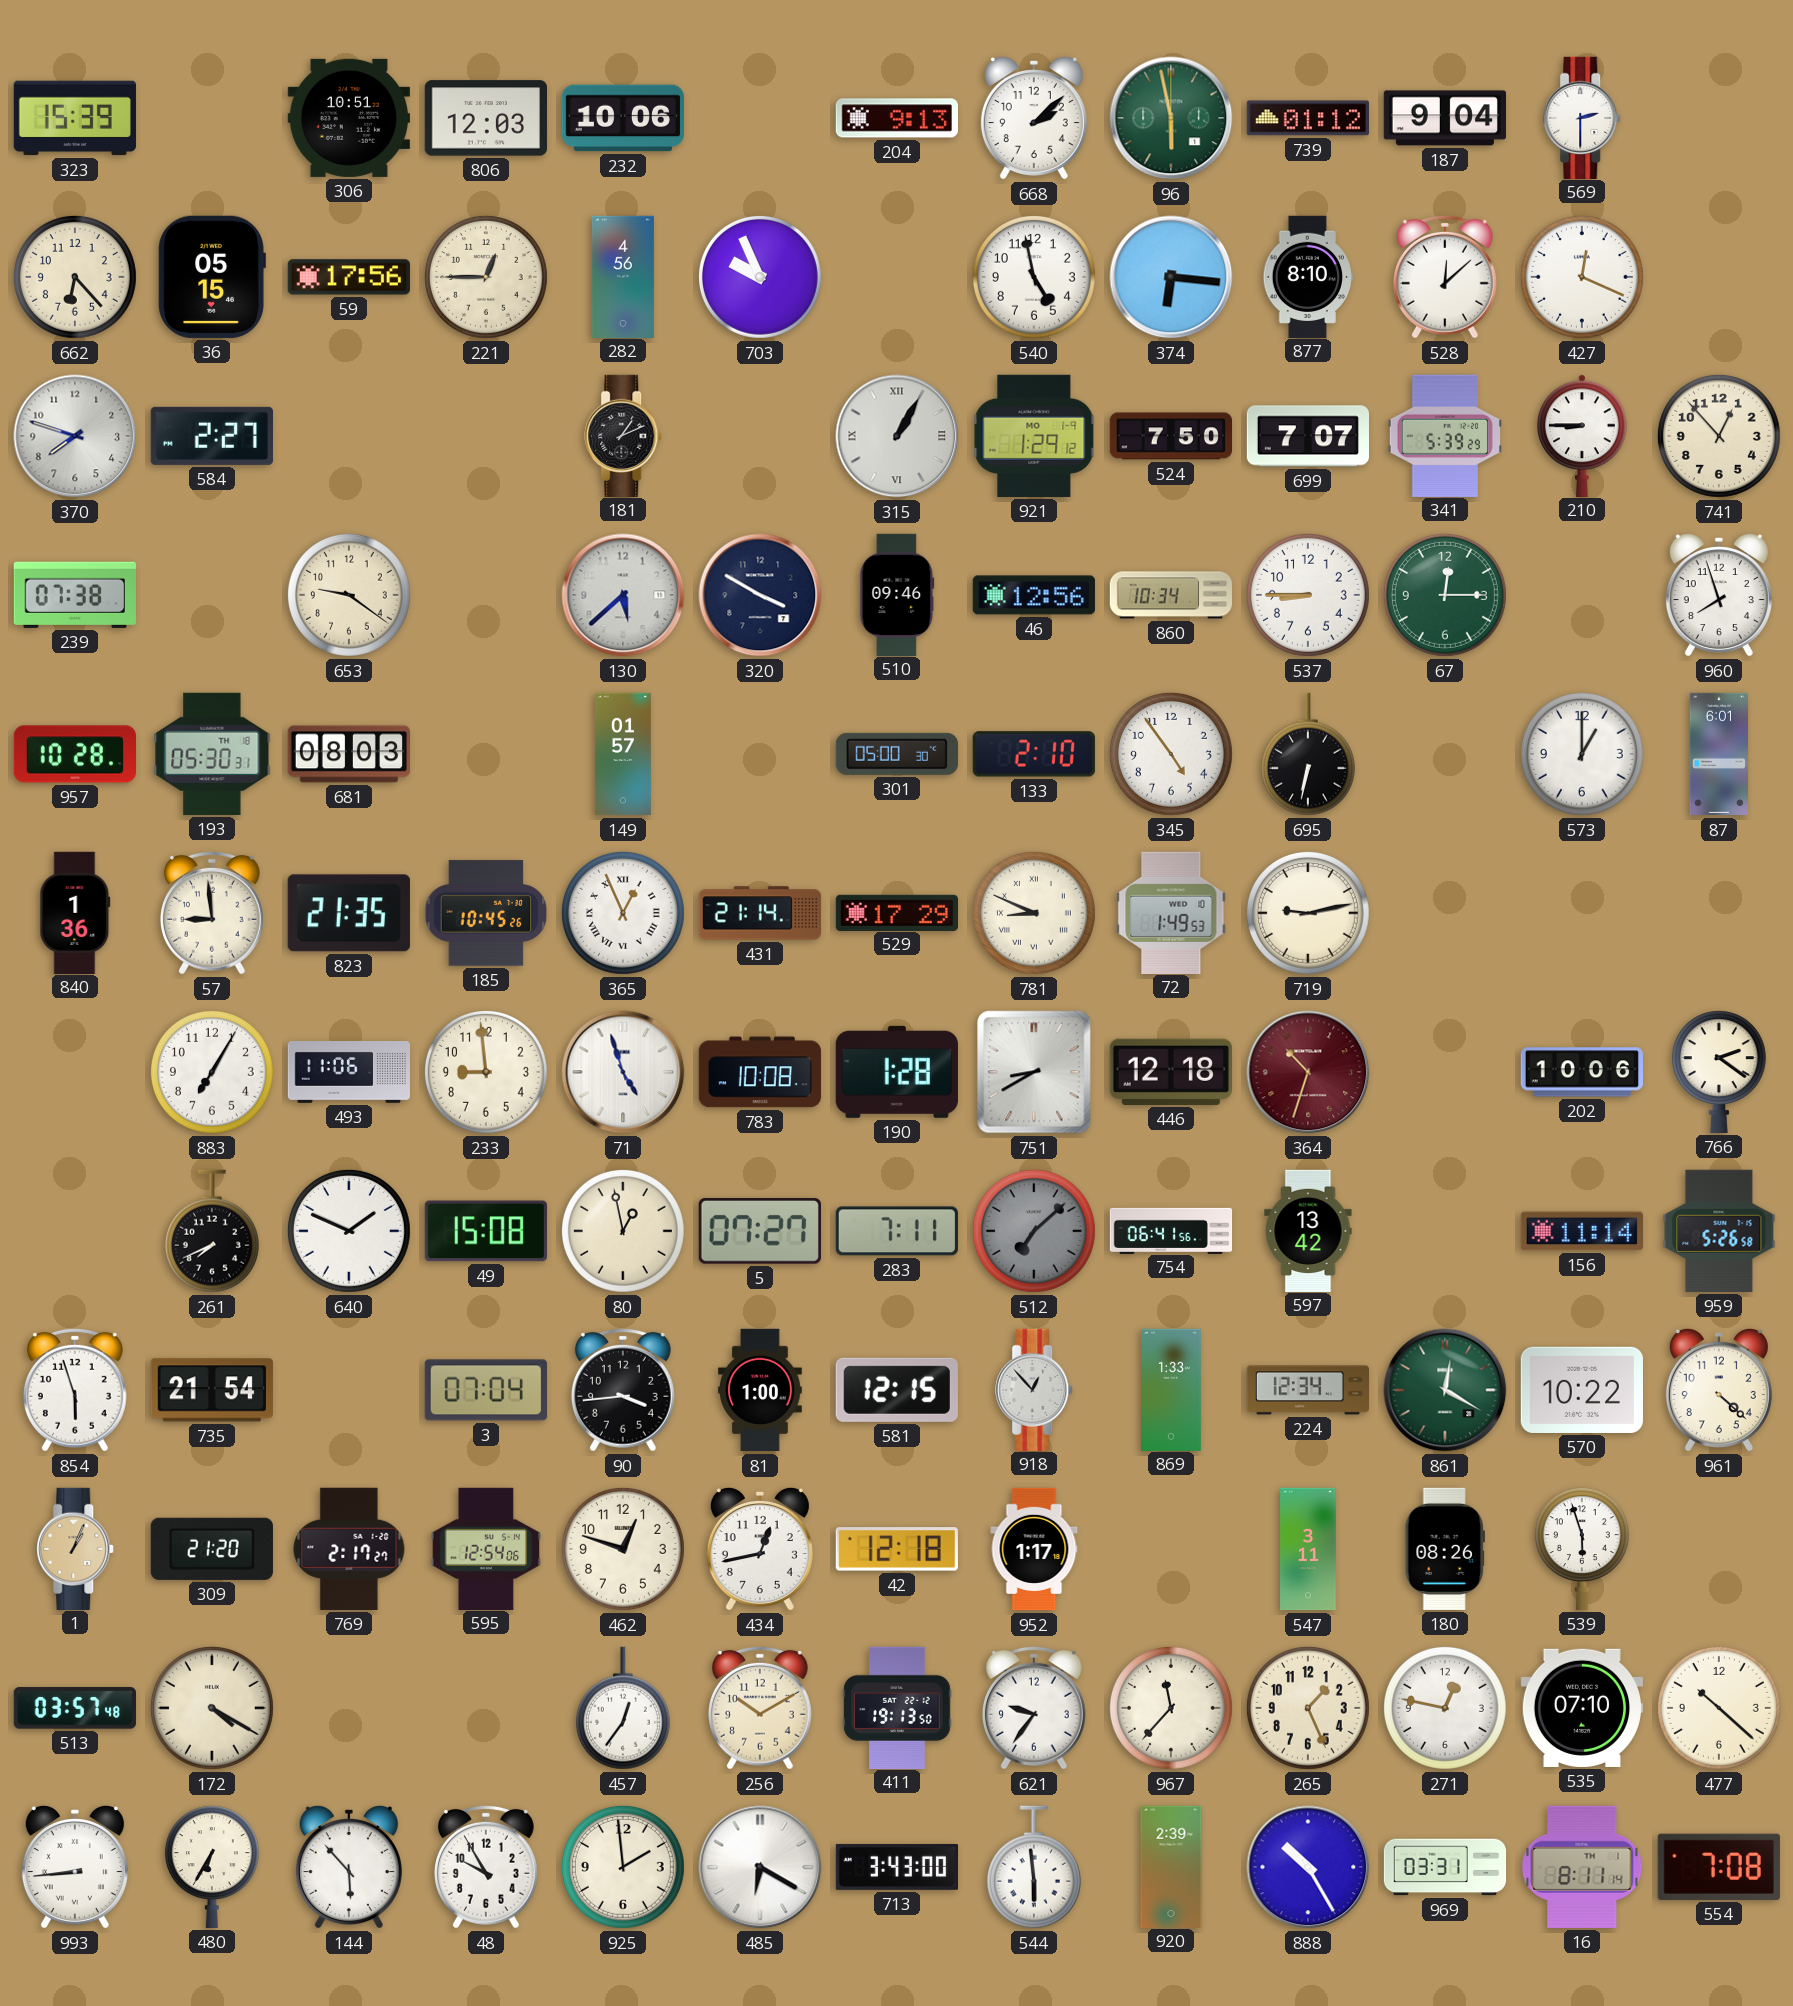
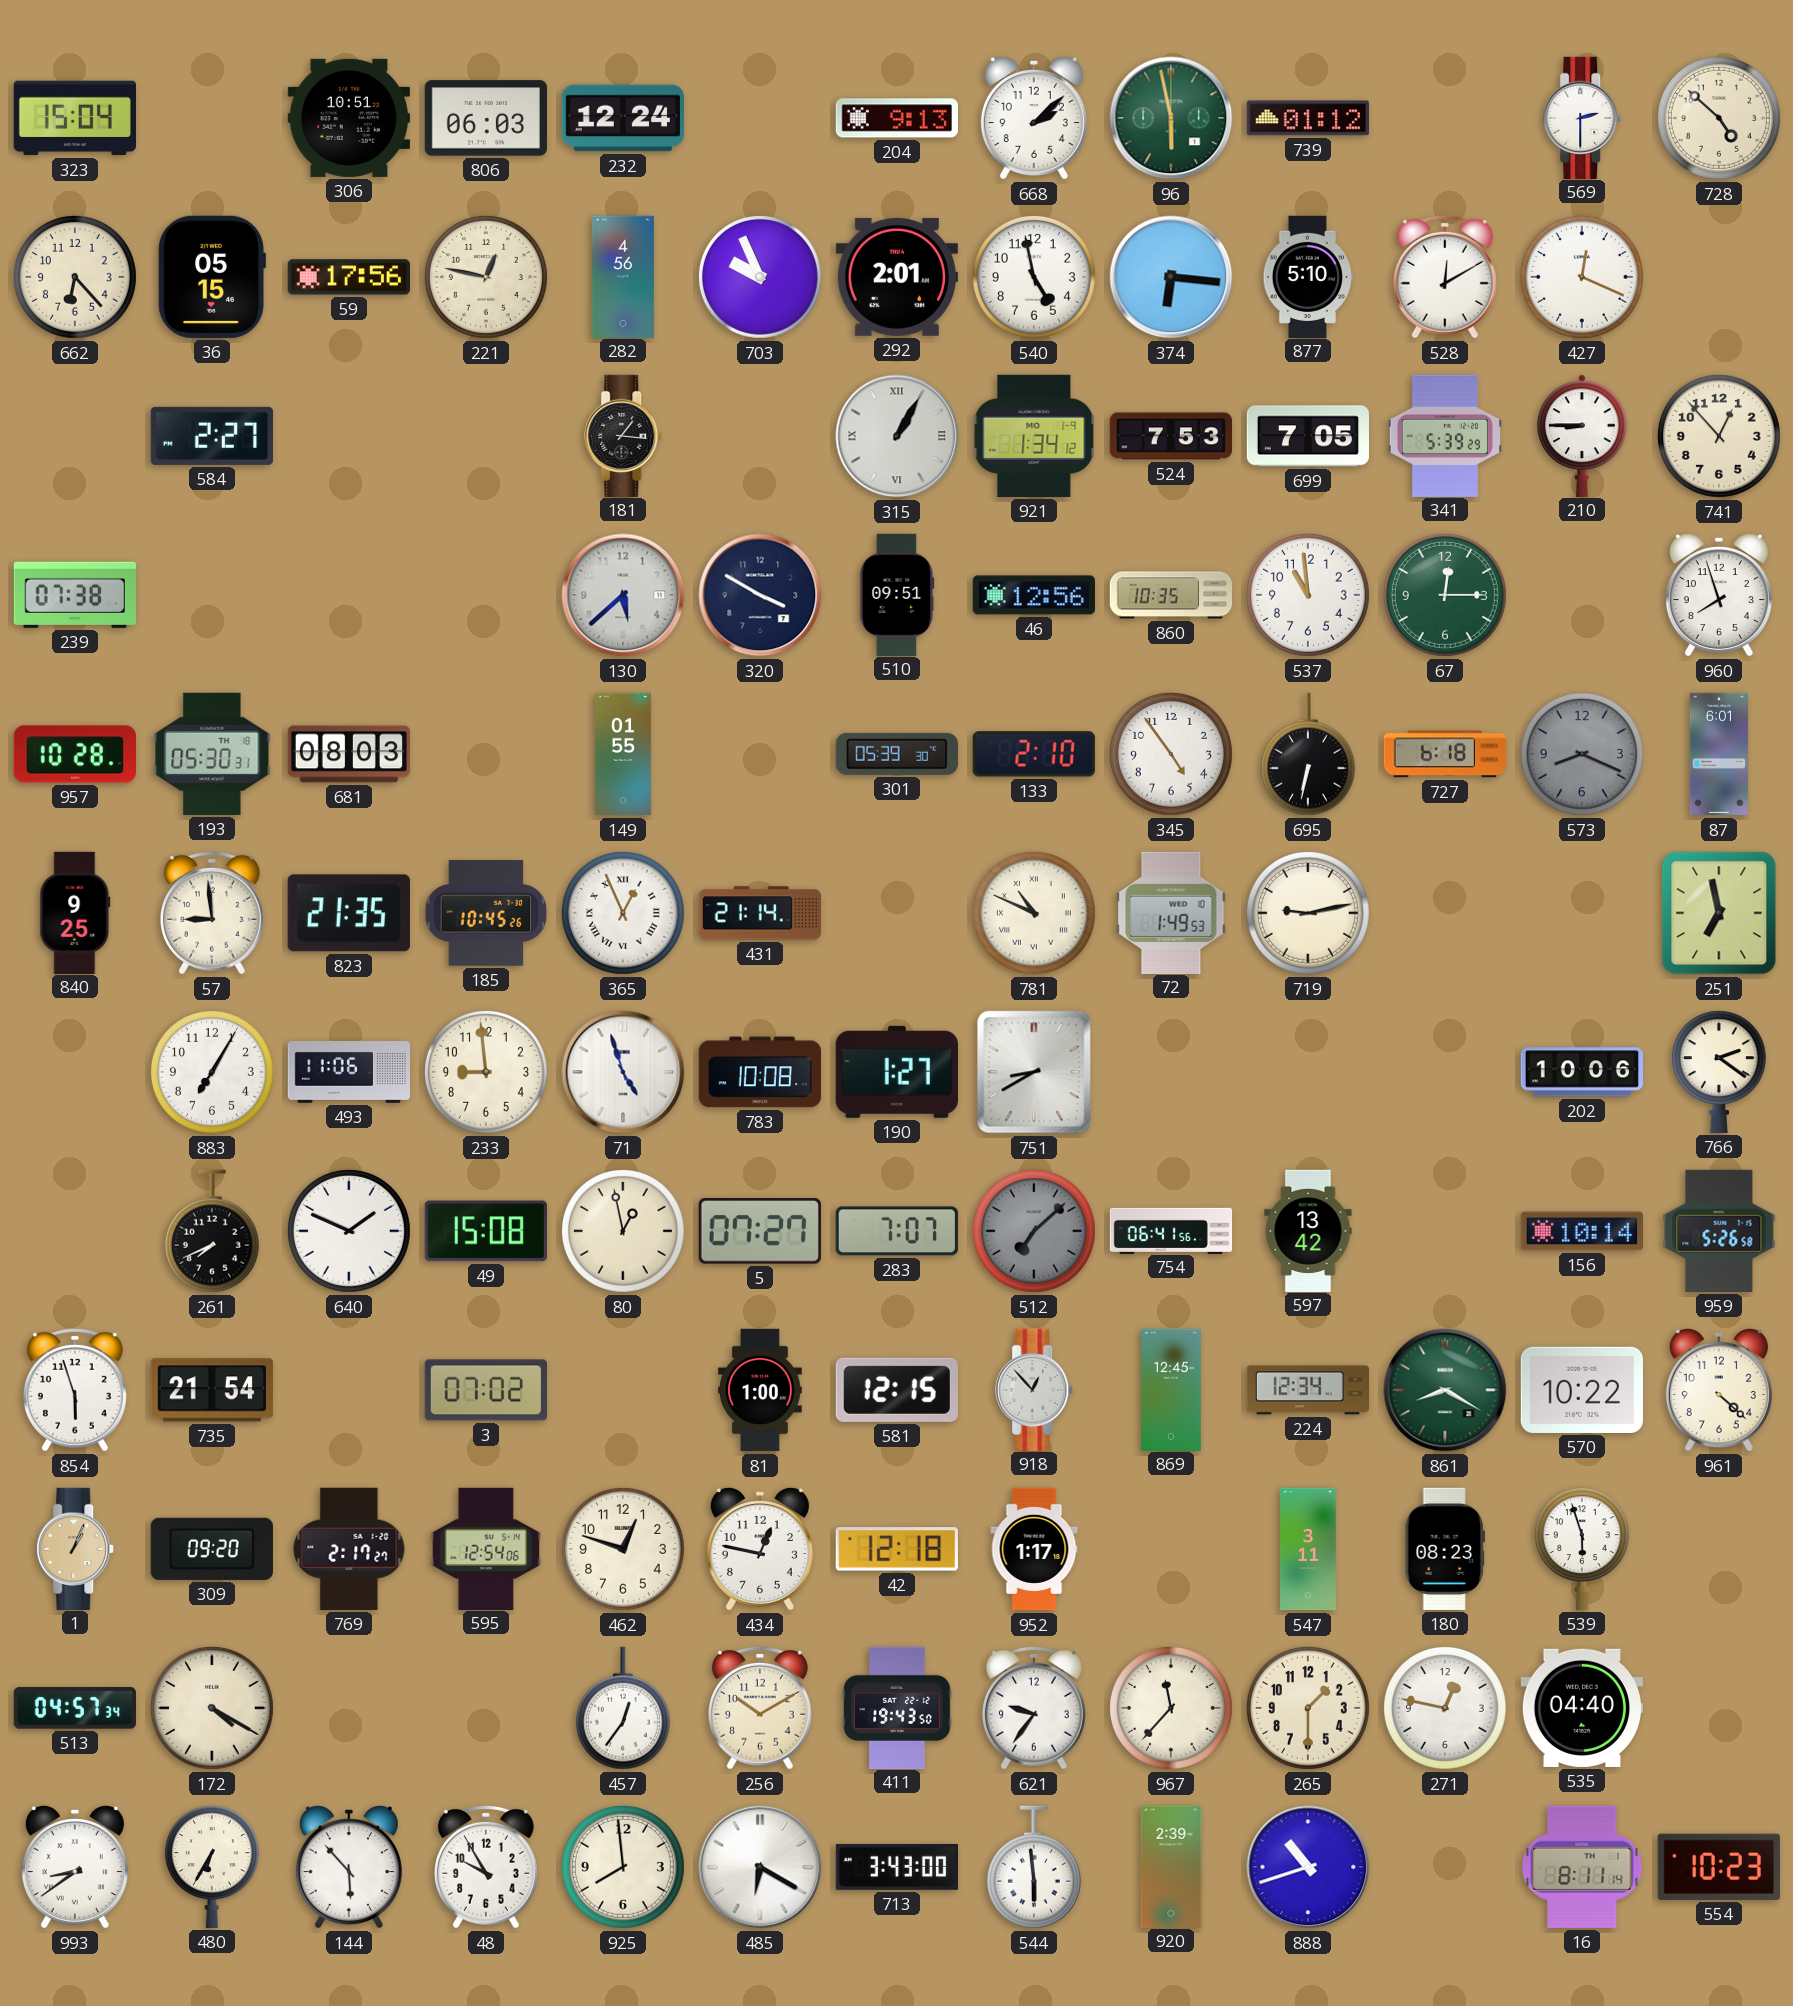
323: 15:39 -> 15:04
806: 12:03 -> 06:03
232: 10:06 -> 12:24
187: 9:04 -> none
728: none -> 4:52
221: 12:45 -> 12:47
292: none -> 2:01
877: 8:10 -> 5:10
528: 12:08 -> 12:10
370: 7:48 -> none
181: 1:11 -> 1:16
921: 1:29 -> 1:34
524: 7:50 -> 7:53
699: 7:07 -> 7:05
653: 9:21 -> none
510: 09:46 -> 09:51
860: 10:34 -> 10:35
537: 8:45 -> 10:59
149: 01:57 -> 01:55
301: 05:00 -> 05:39
727: none -> 6:18
573: 1:00 -> 8:19
573 dial: white -> grey
840: 1:36 -> 9:25
529: 17:29 -> none
781: 8:49 -> 10:49
251: none -> 6:58
190: 1:28 -> 1:27
446: 12:18 -> none
364: 10:33 -> none
283: 7:11 -> 7:07
156: 11:14 -> 10:14
3: 07:04 -> 07:02
90: 3:44 -> none
869: 1:33 -> 12:45
861: 12:20 -> 8:20
309: 21:20 -> 09:20
434: 12:43 -> 12:47
180: 08:26 -> 08:23
513: 03:57 -> 04:57
411: 19:13 -> 19:43
265: 1:26 -> 1:30
535: 07:10 -> 04:40
477: 10:22 -> none
993: 8:44 -> 8:39
925: 1:59 -> 7:59
888: 10:25 -> 10:42
969: 03:31 -> none
554: 7:08 -> 10:23
